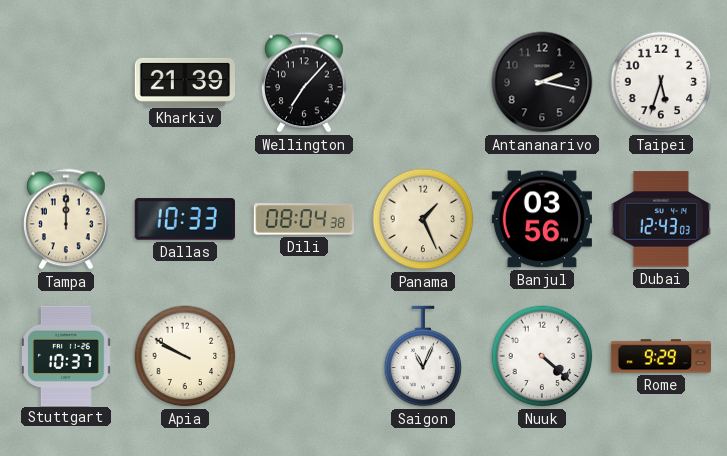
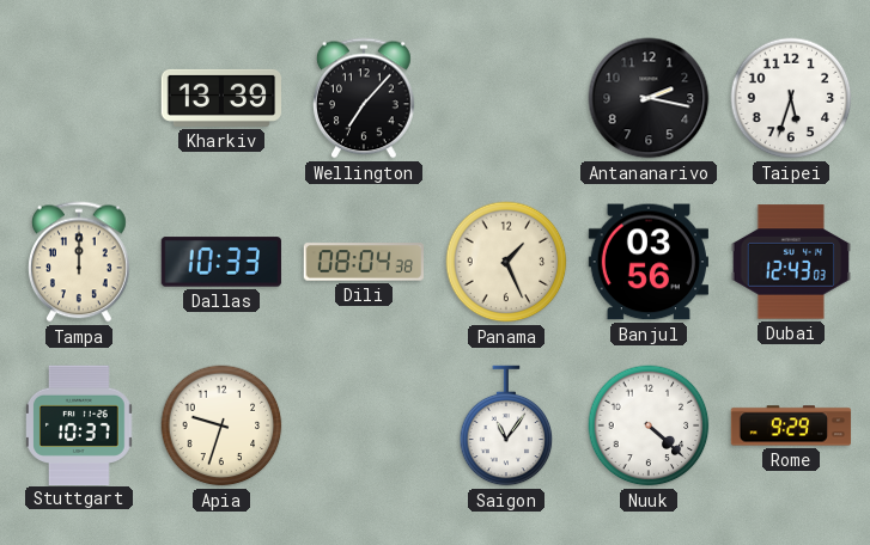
Kharkiv: 21:39 -> 13:39
Apia: 9:50 -> 9:33
Saigon: 11:04 -> 11:06
